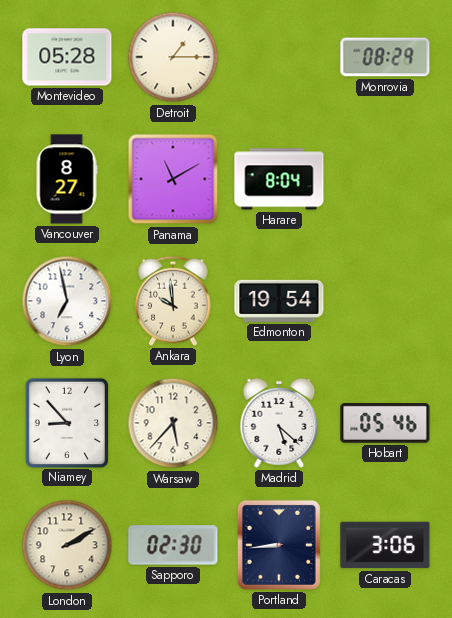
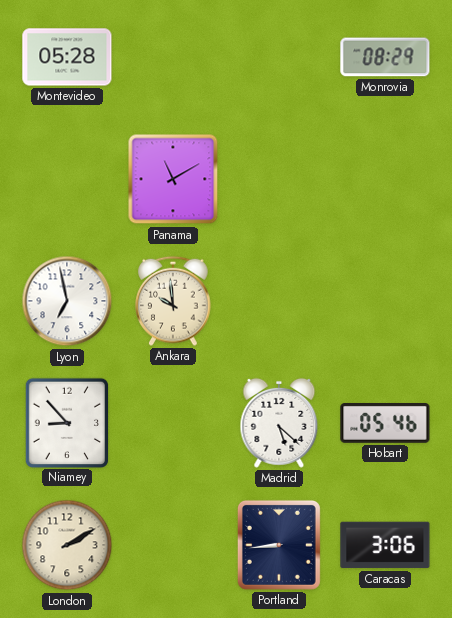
Detroit: 1:15 -> none
Vancouver: 8:27 -> none
Harare: 8:04 -> none
Edmonton: 19:54 -> none
Warsaw: 5:37 -> none
Sapporo: 02:30 -> none
